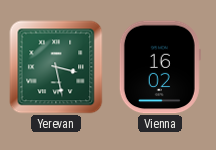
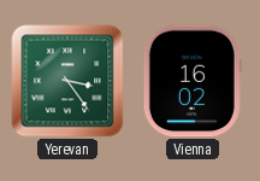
Yerevan: 3:28 -> 3:24
